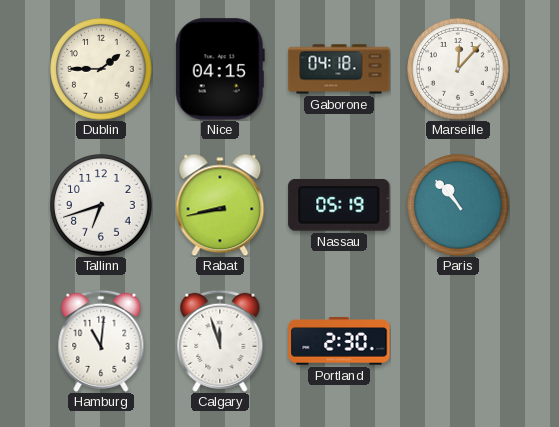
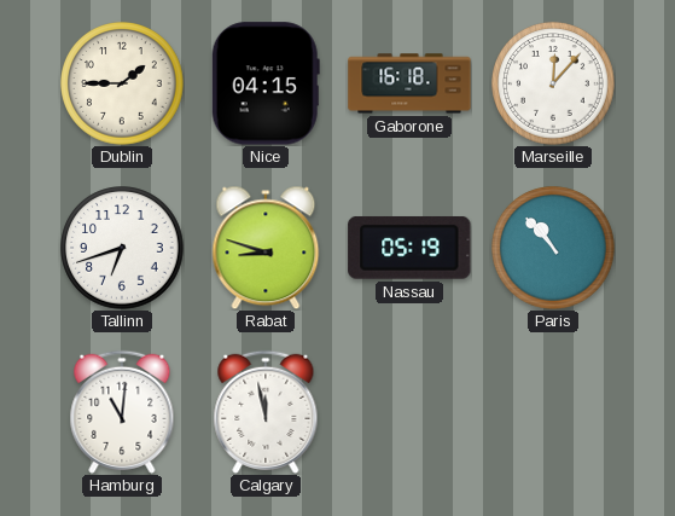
Gaborone: 04:18 -> 16:18
Rabat: 8:43 -> 8:48
Calgary: 11:57 -> 11:58
Portland: 2:30 -> none
